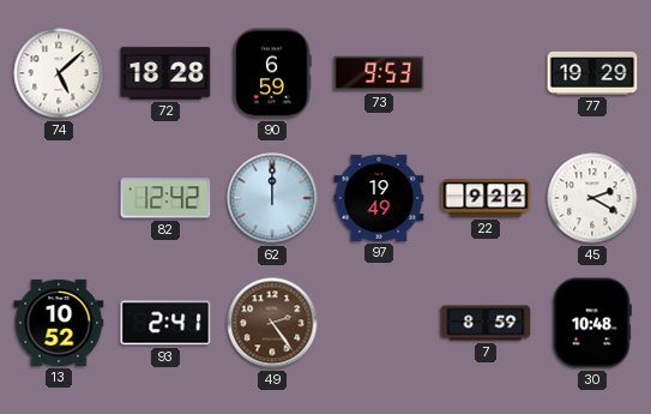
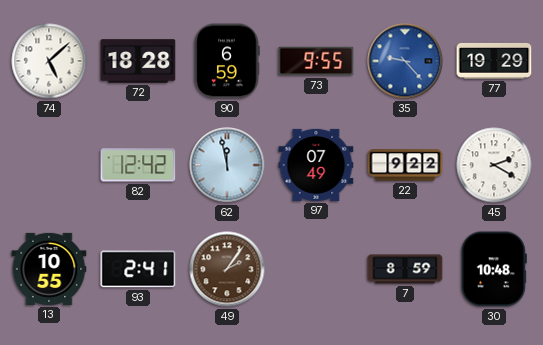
73: 9:53 -> 9:55
35: none -> 9:23
62: 12:00 -> 11:58
97: 19:49 -> 07:49
13: 10:52 -> 10:55
49: 2:24 -> 2:06
